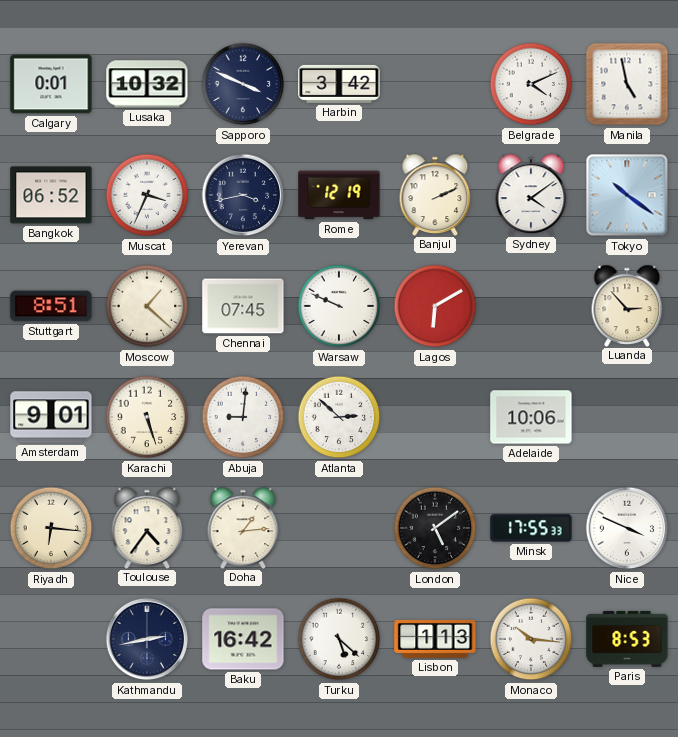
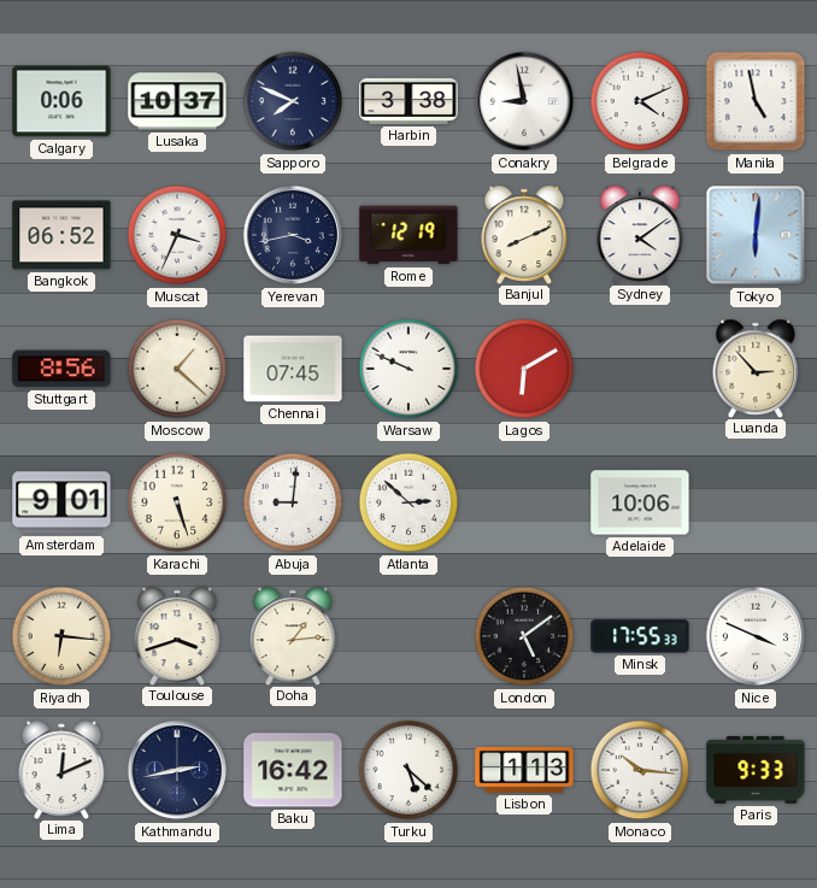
Calgary: 0:01 -> 0:06
Lusaka: 10:32 -> 10:37
Sapporo: 3:49 -> 7:49
Harbin: 3:42 -> 3:38
Conakry: none -> 8:58
Banjul: 2:11 -> 8:11
Tokyo: 10:21 -> 6:01
Stuttgart: 8:51 -> 8:56
Toulouse: 4:36 -> 3:42
Lima: none -> 12:11
Paris: 8:53 -> 9:33
